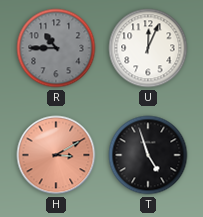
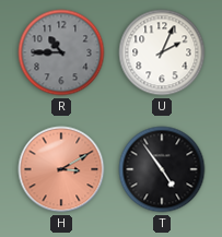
U: 12:04 -> 2:04
T: 4:57 -> 4:54
